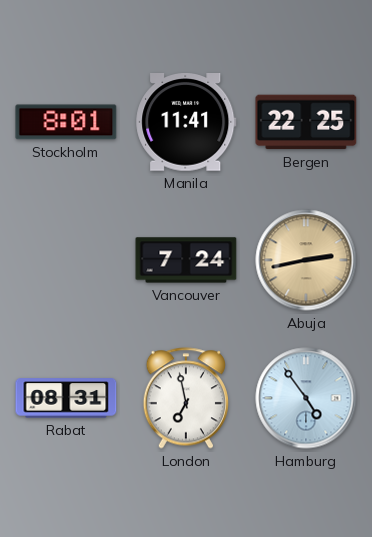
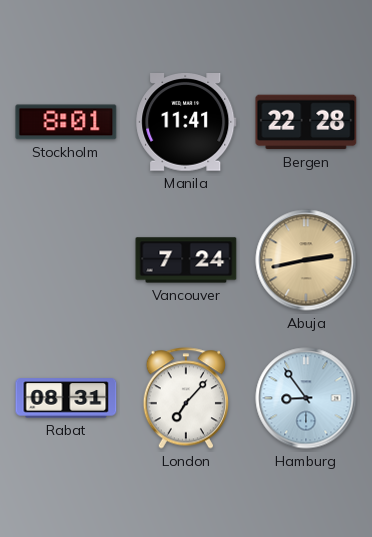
Bergen: 22:25 -> 22:28
London: 6:58 -> 7:07
Hamburg: 4:54 -> 8:54
